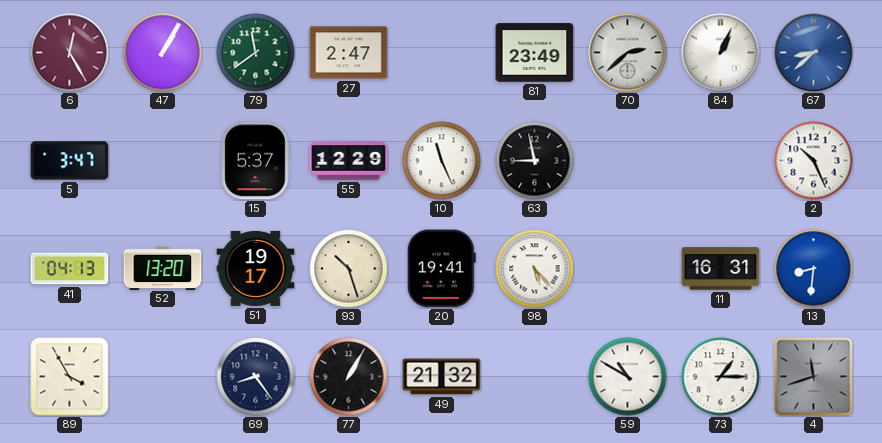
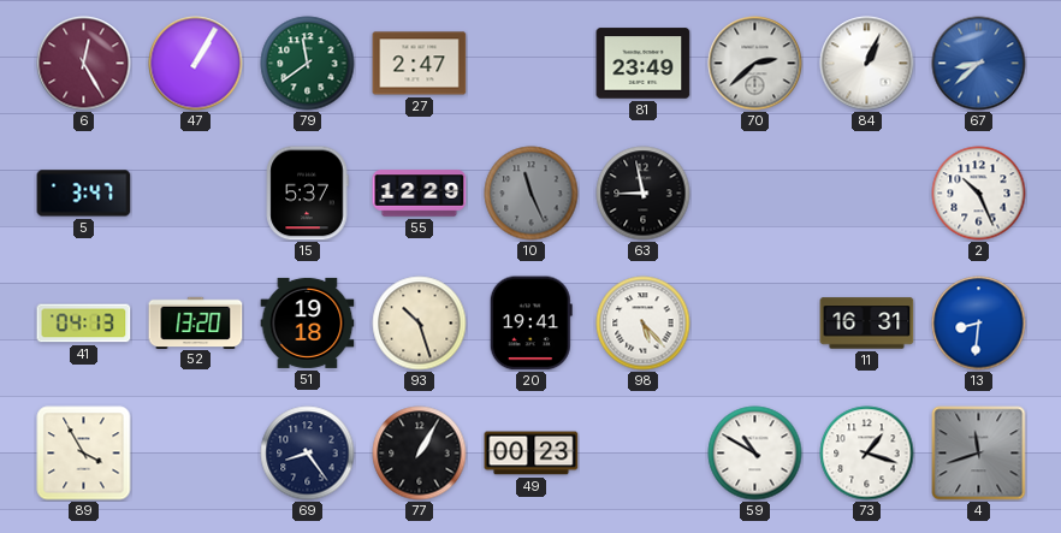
10 dial: white -> grey
51: 19:17 -> 19:18
49: 21:32 -> 00:23
73: 1:15 -> 1:18
